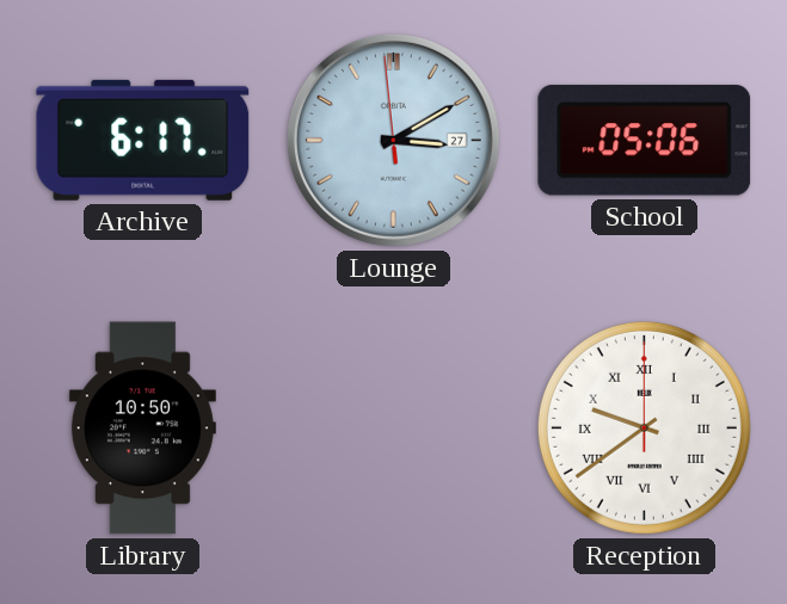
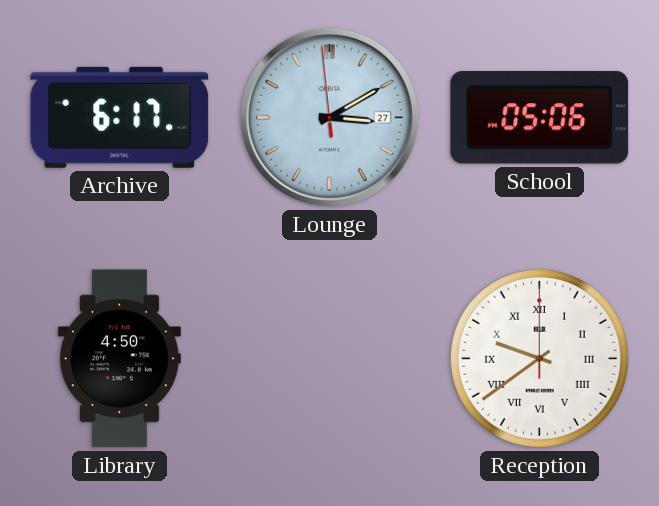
Library: 10:50 -> 4:50
